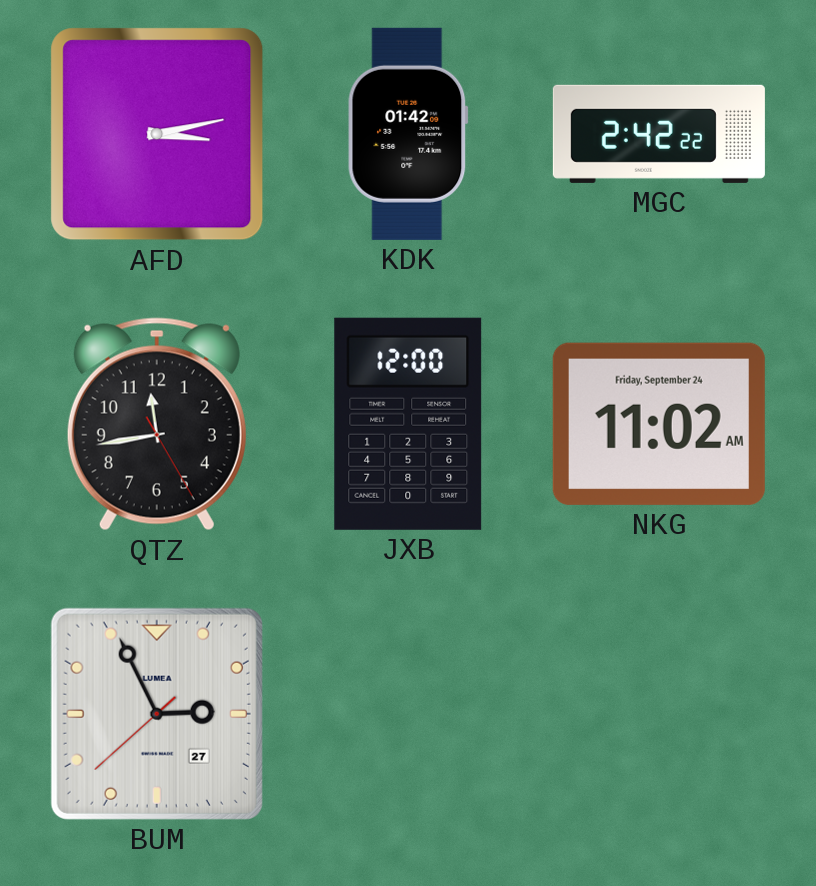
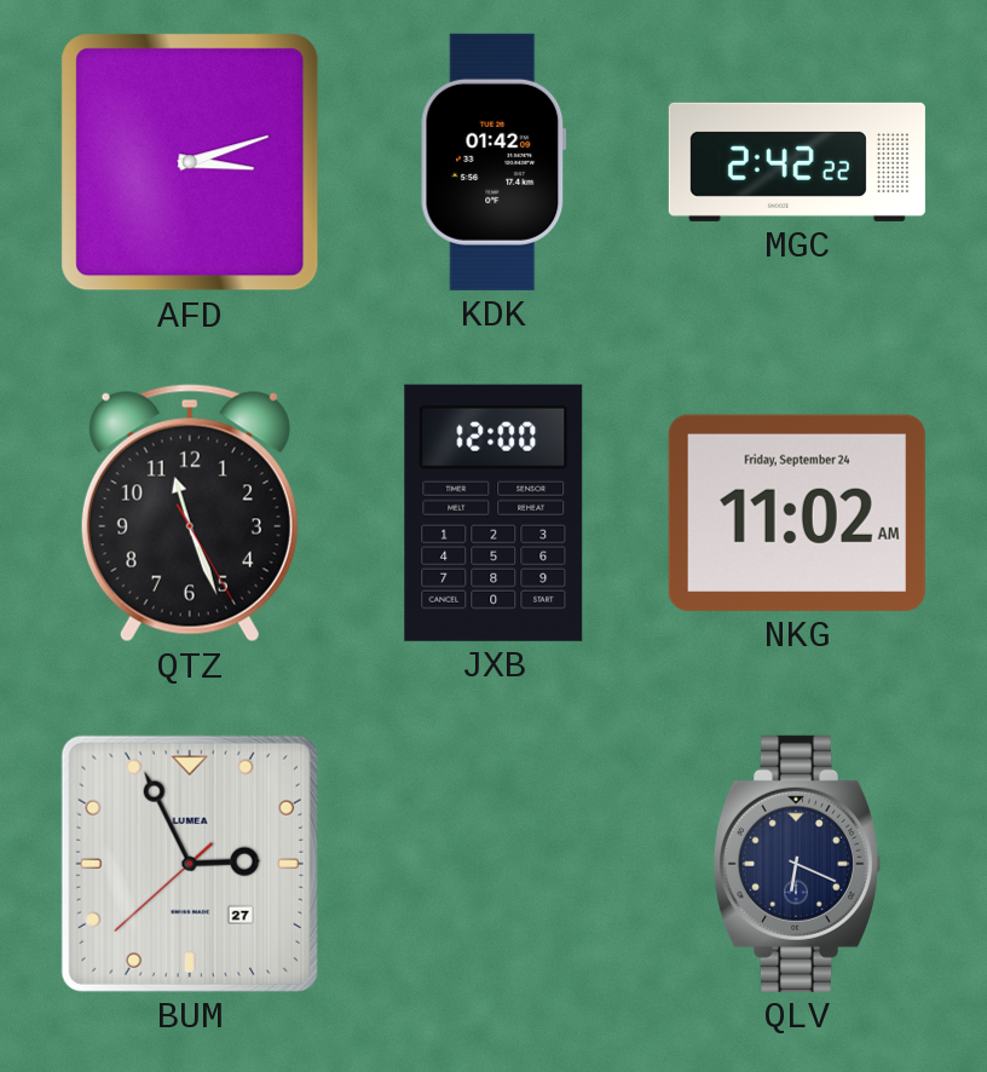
AFD: 3:13 -> 3:12
QTZ: 11:43 -> 11:26
QLV: none -> 6:19
